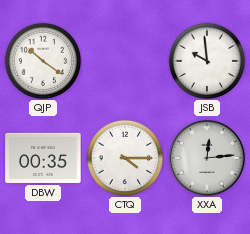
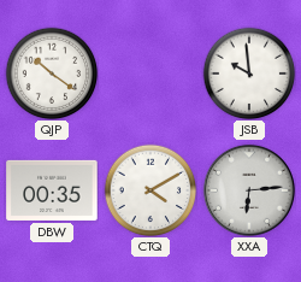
CTQ: 4:15 -> 4:10
XXA: 12:14 -> 6:14
